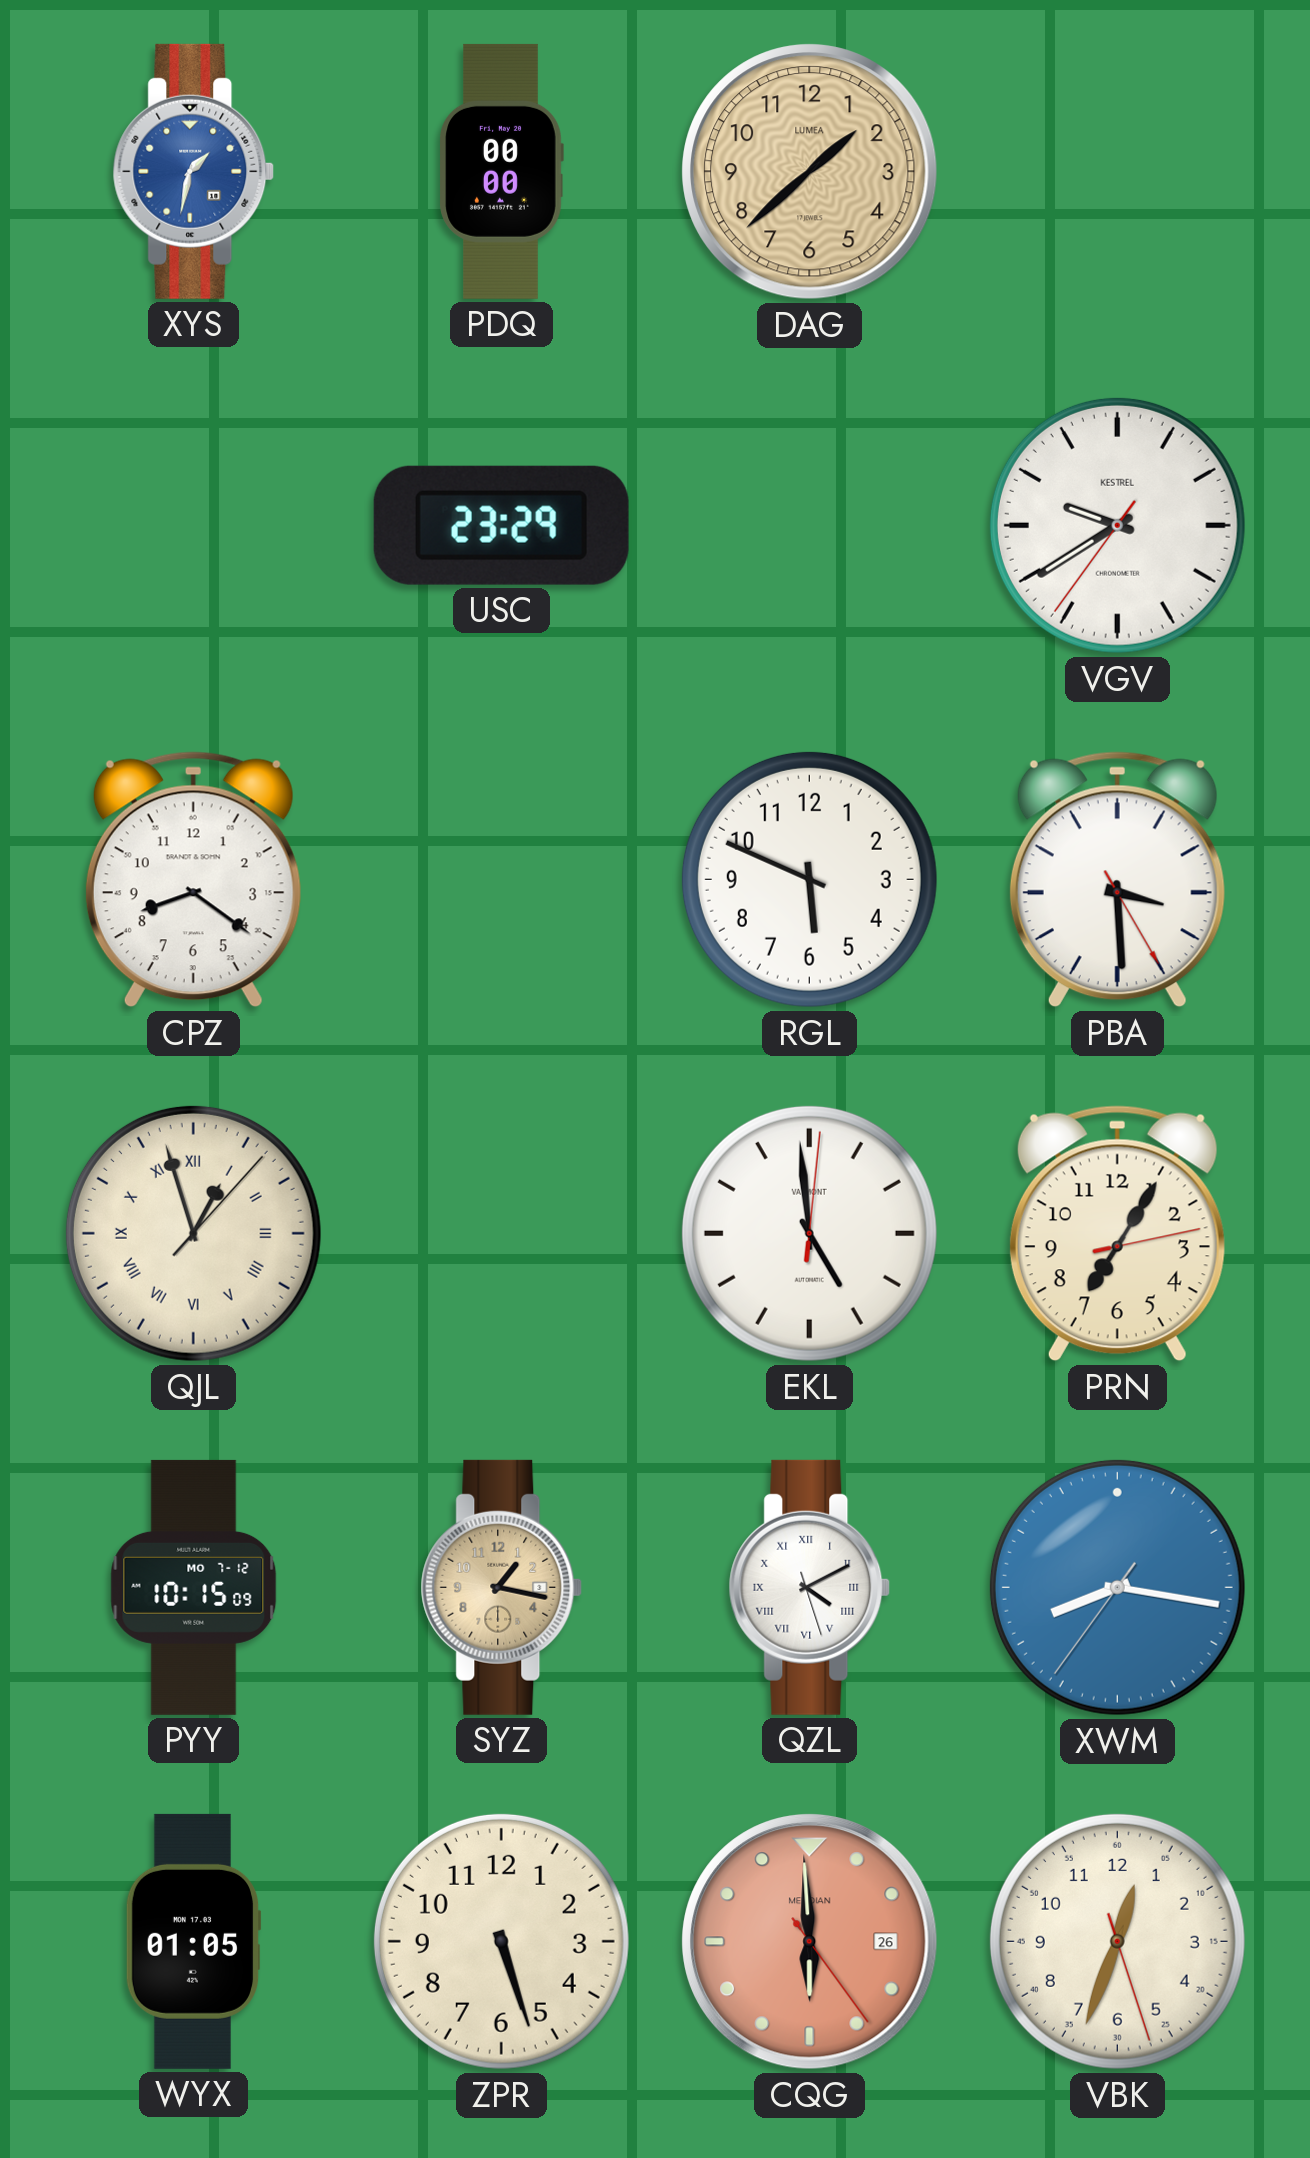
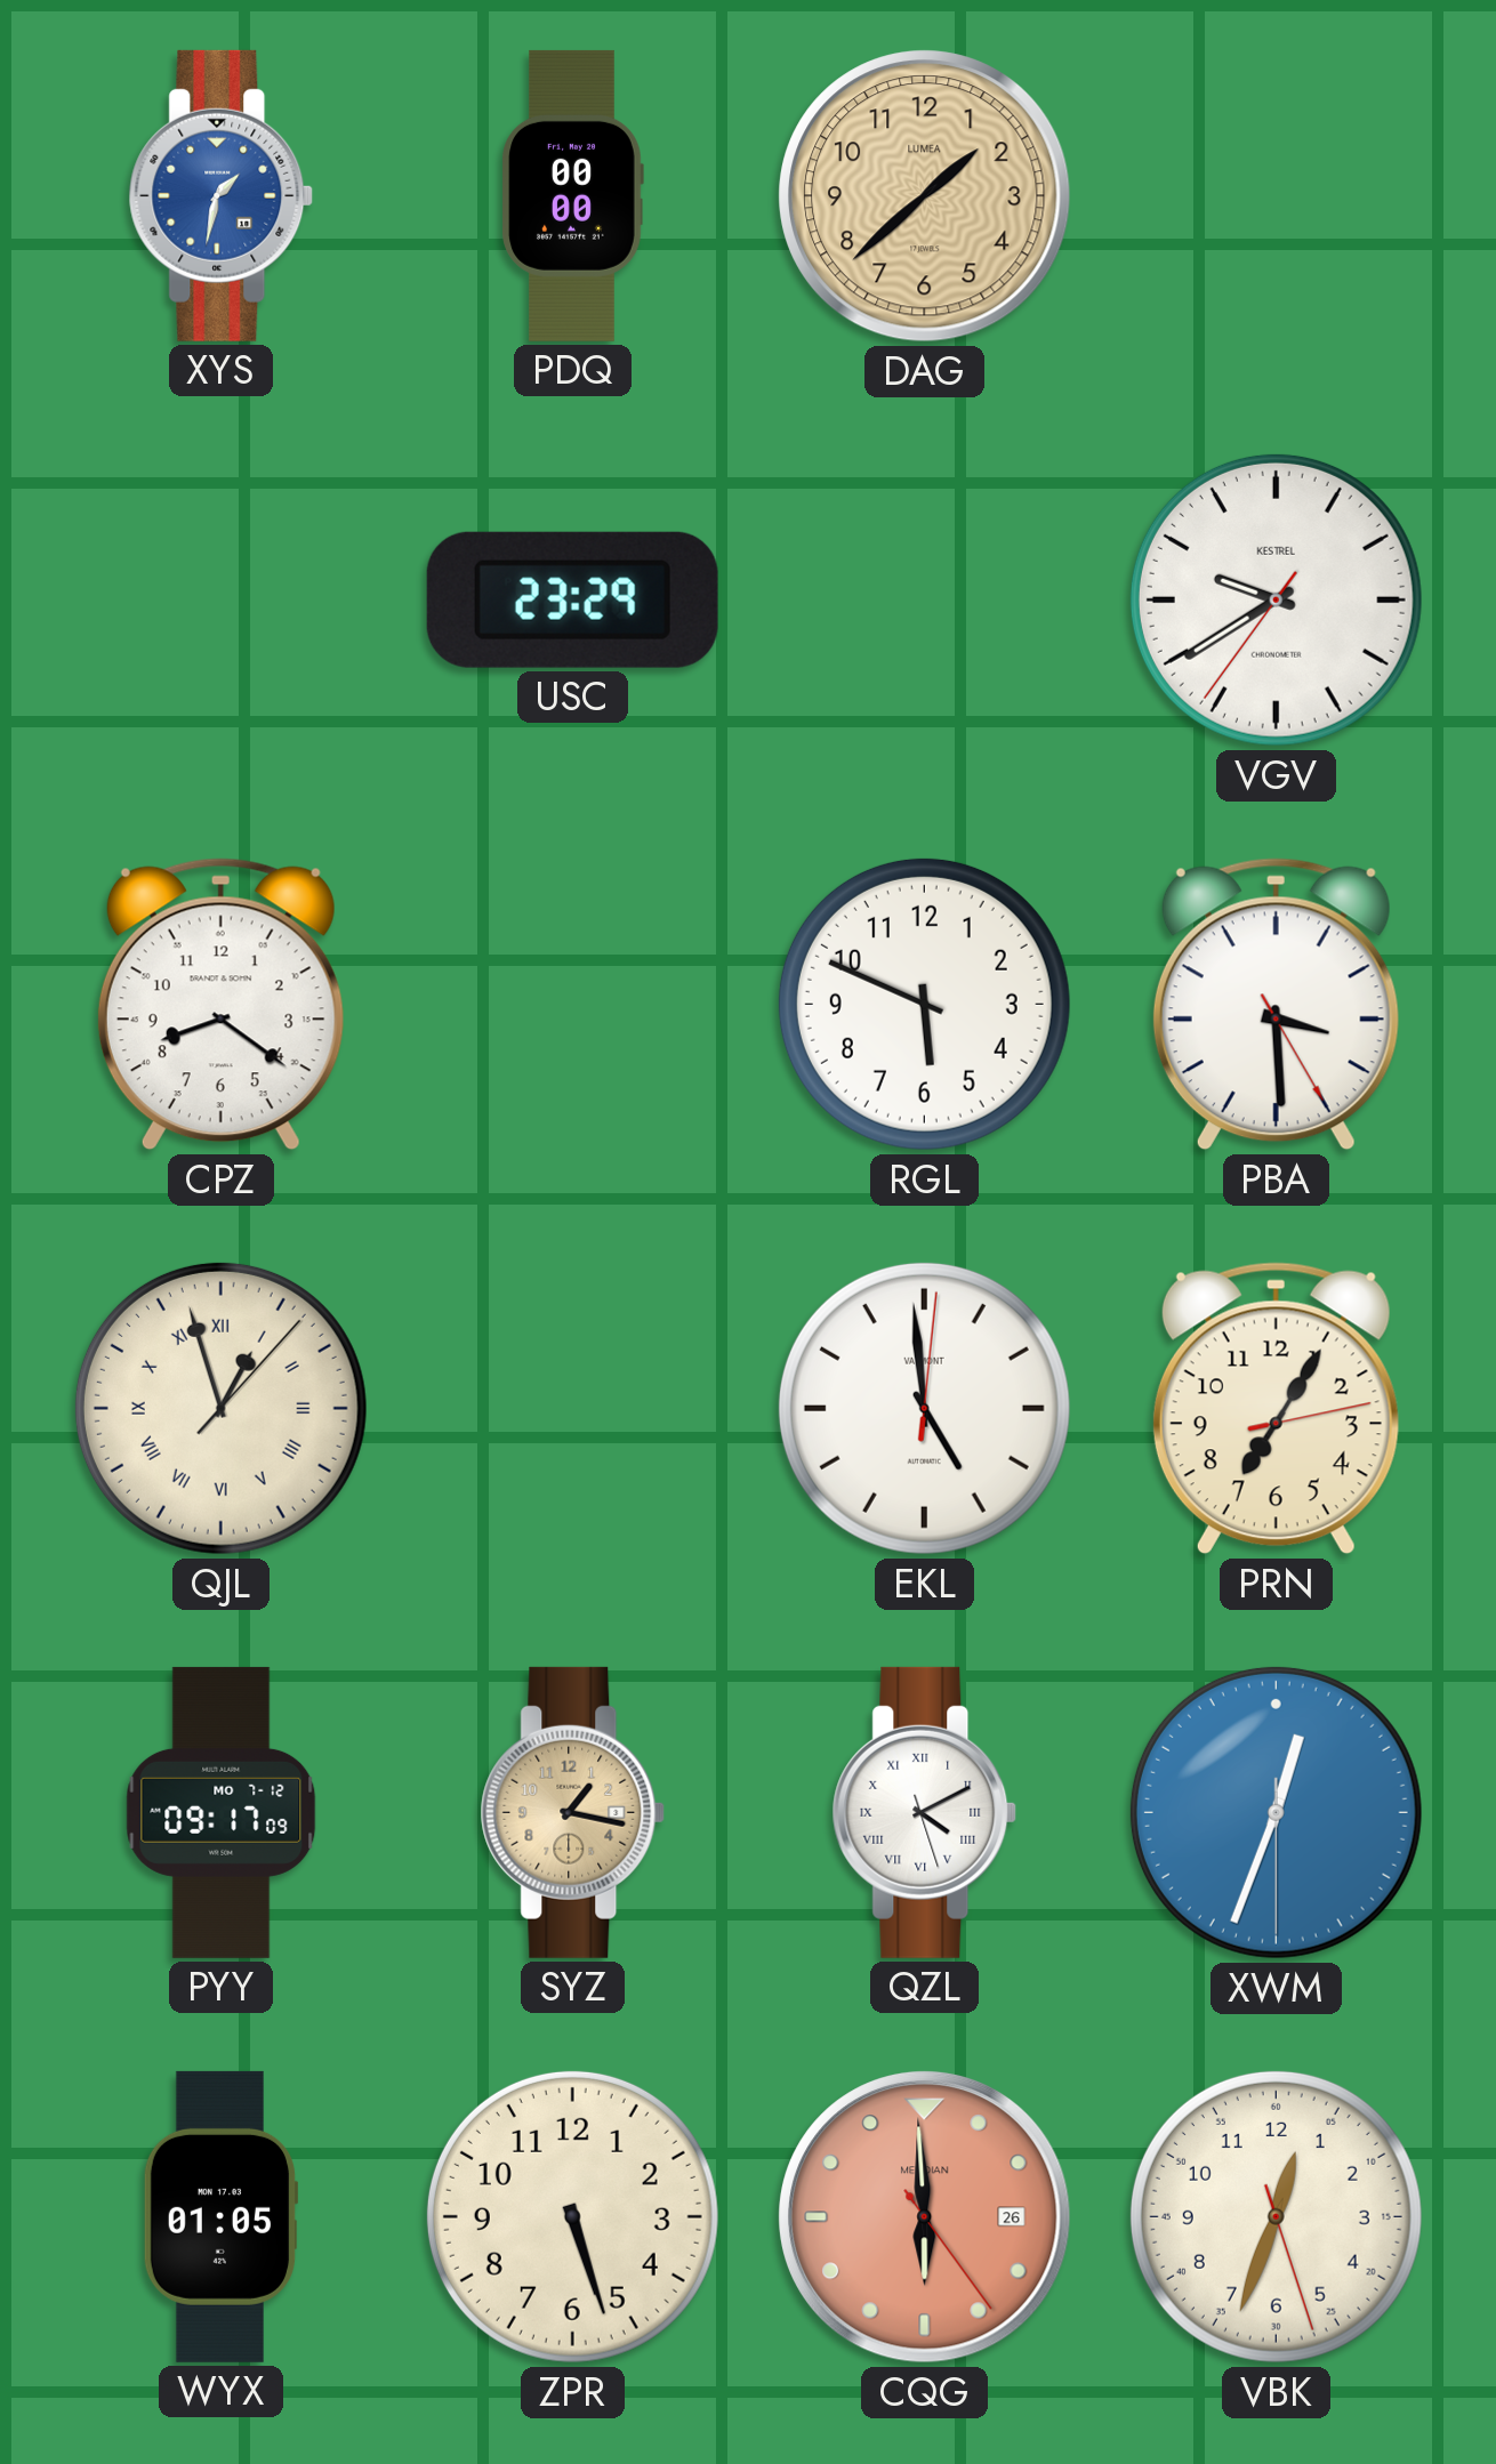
PYY: 10:15 -> 09:17
XWM: 8:16 -> 12:33
